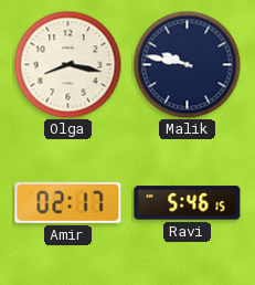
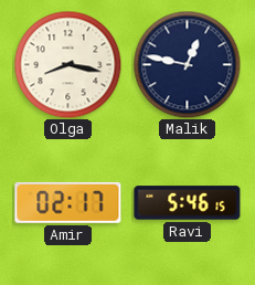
Malik: 9:47 -> 12:47
